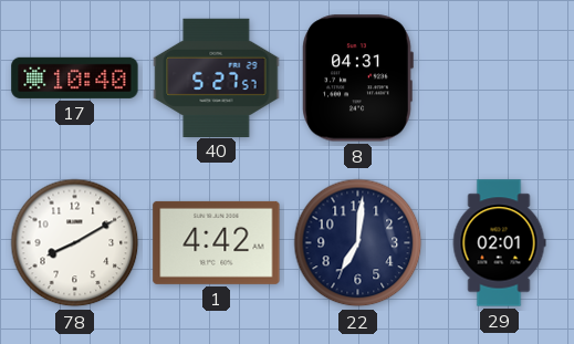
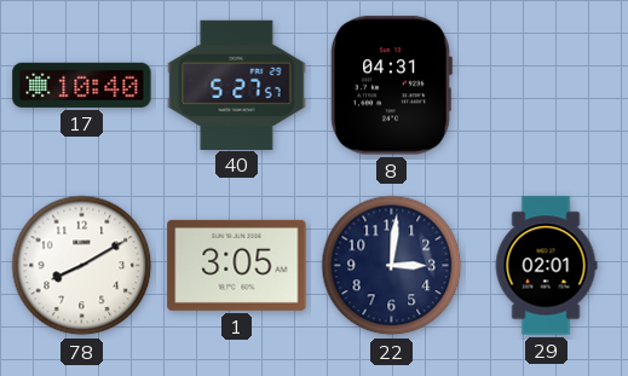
1: 4:42 -> 3:05
22: 7:01 -> 3:01
